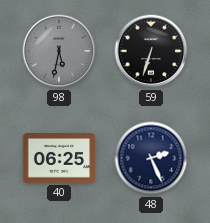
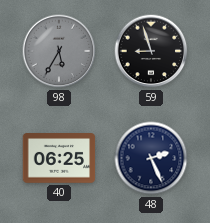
98: 5:32 -> 5:35
59: 6:33 -> 8:57
